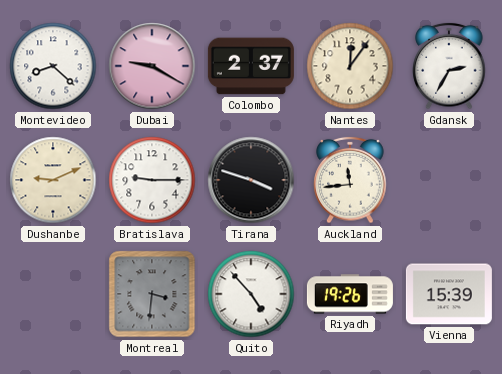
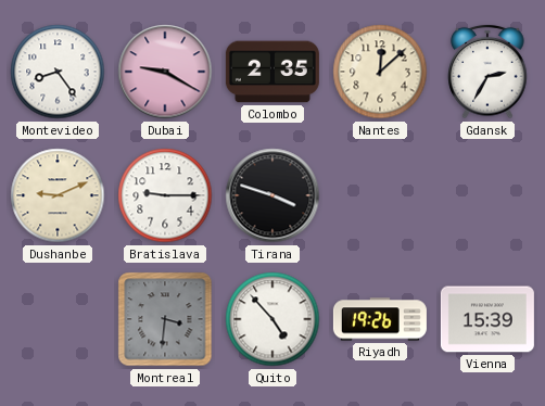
Montevideo: 8:22 -> 8:24
Colombo: 2:37 -> 2:35
Nantes: 12:06 -> 12:08
Auckland: 11:44 -> none
